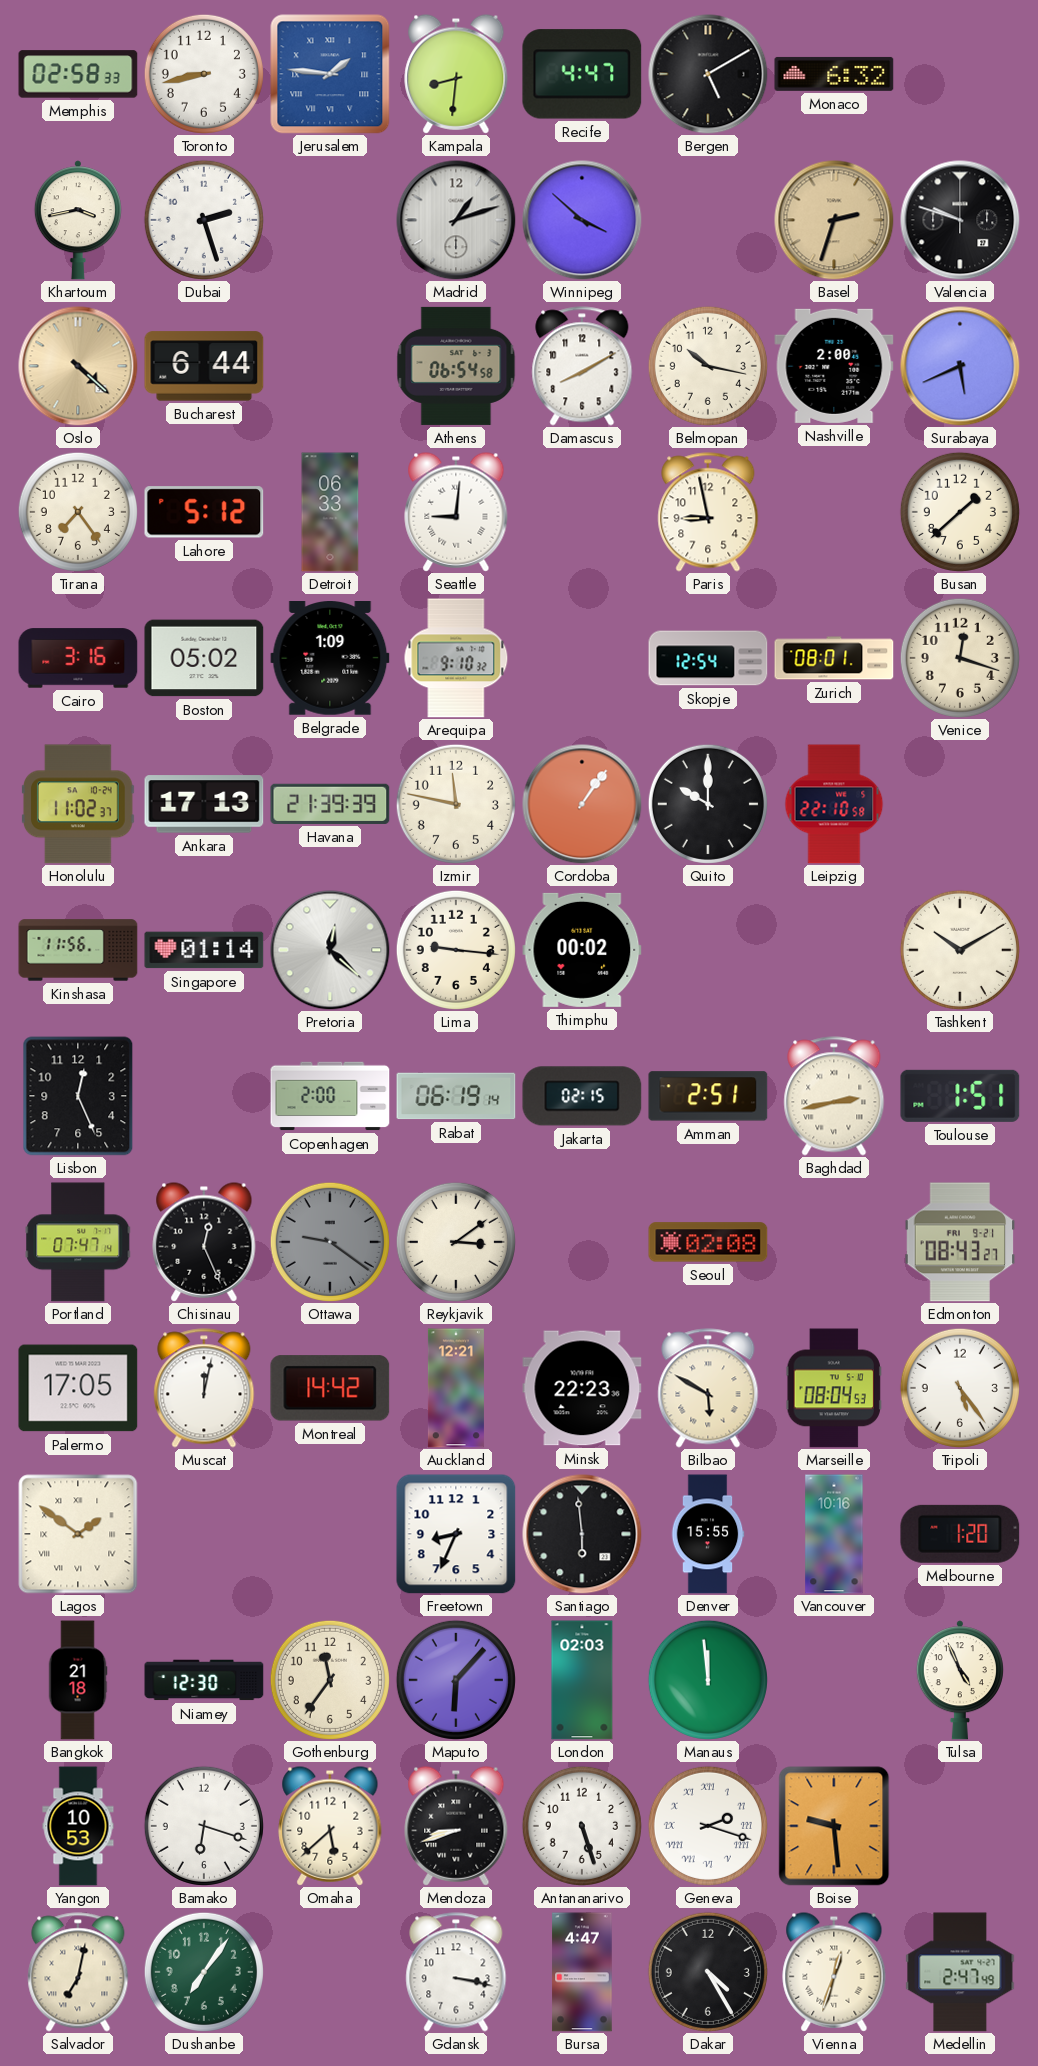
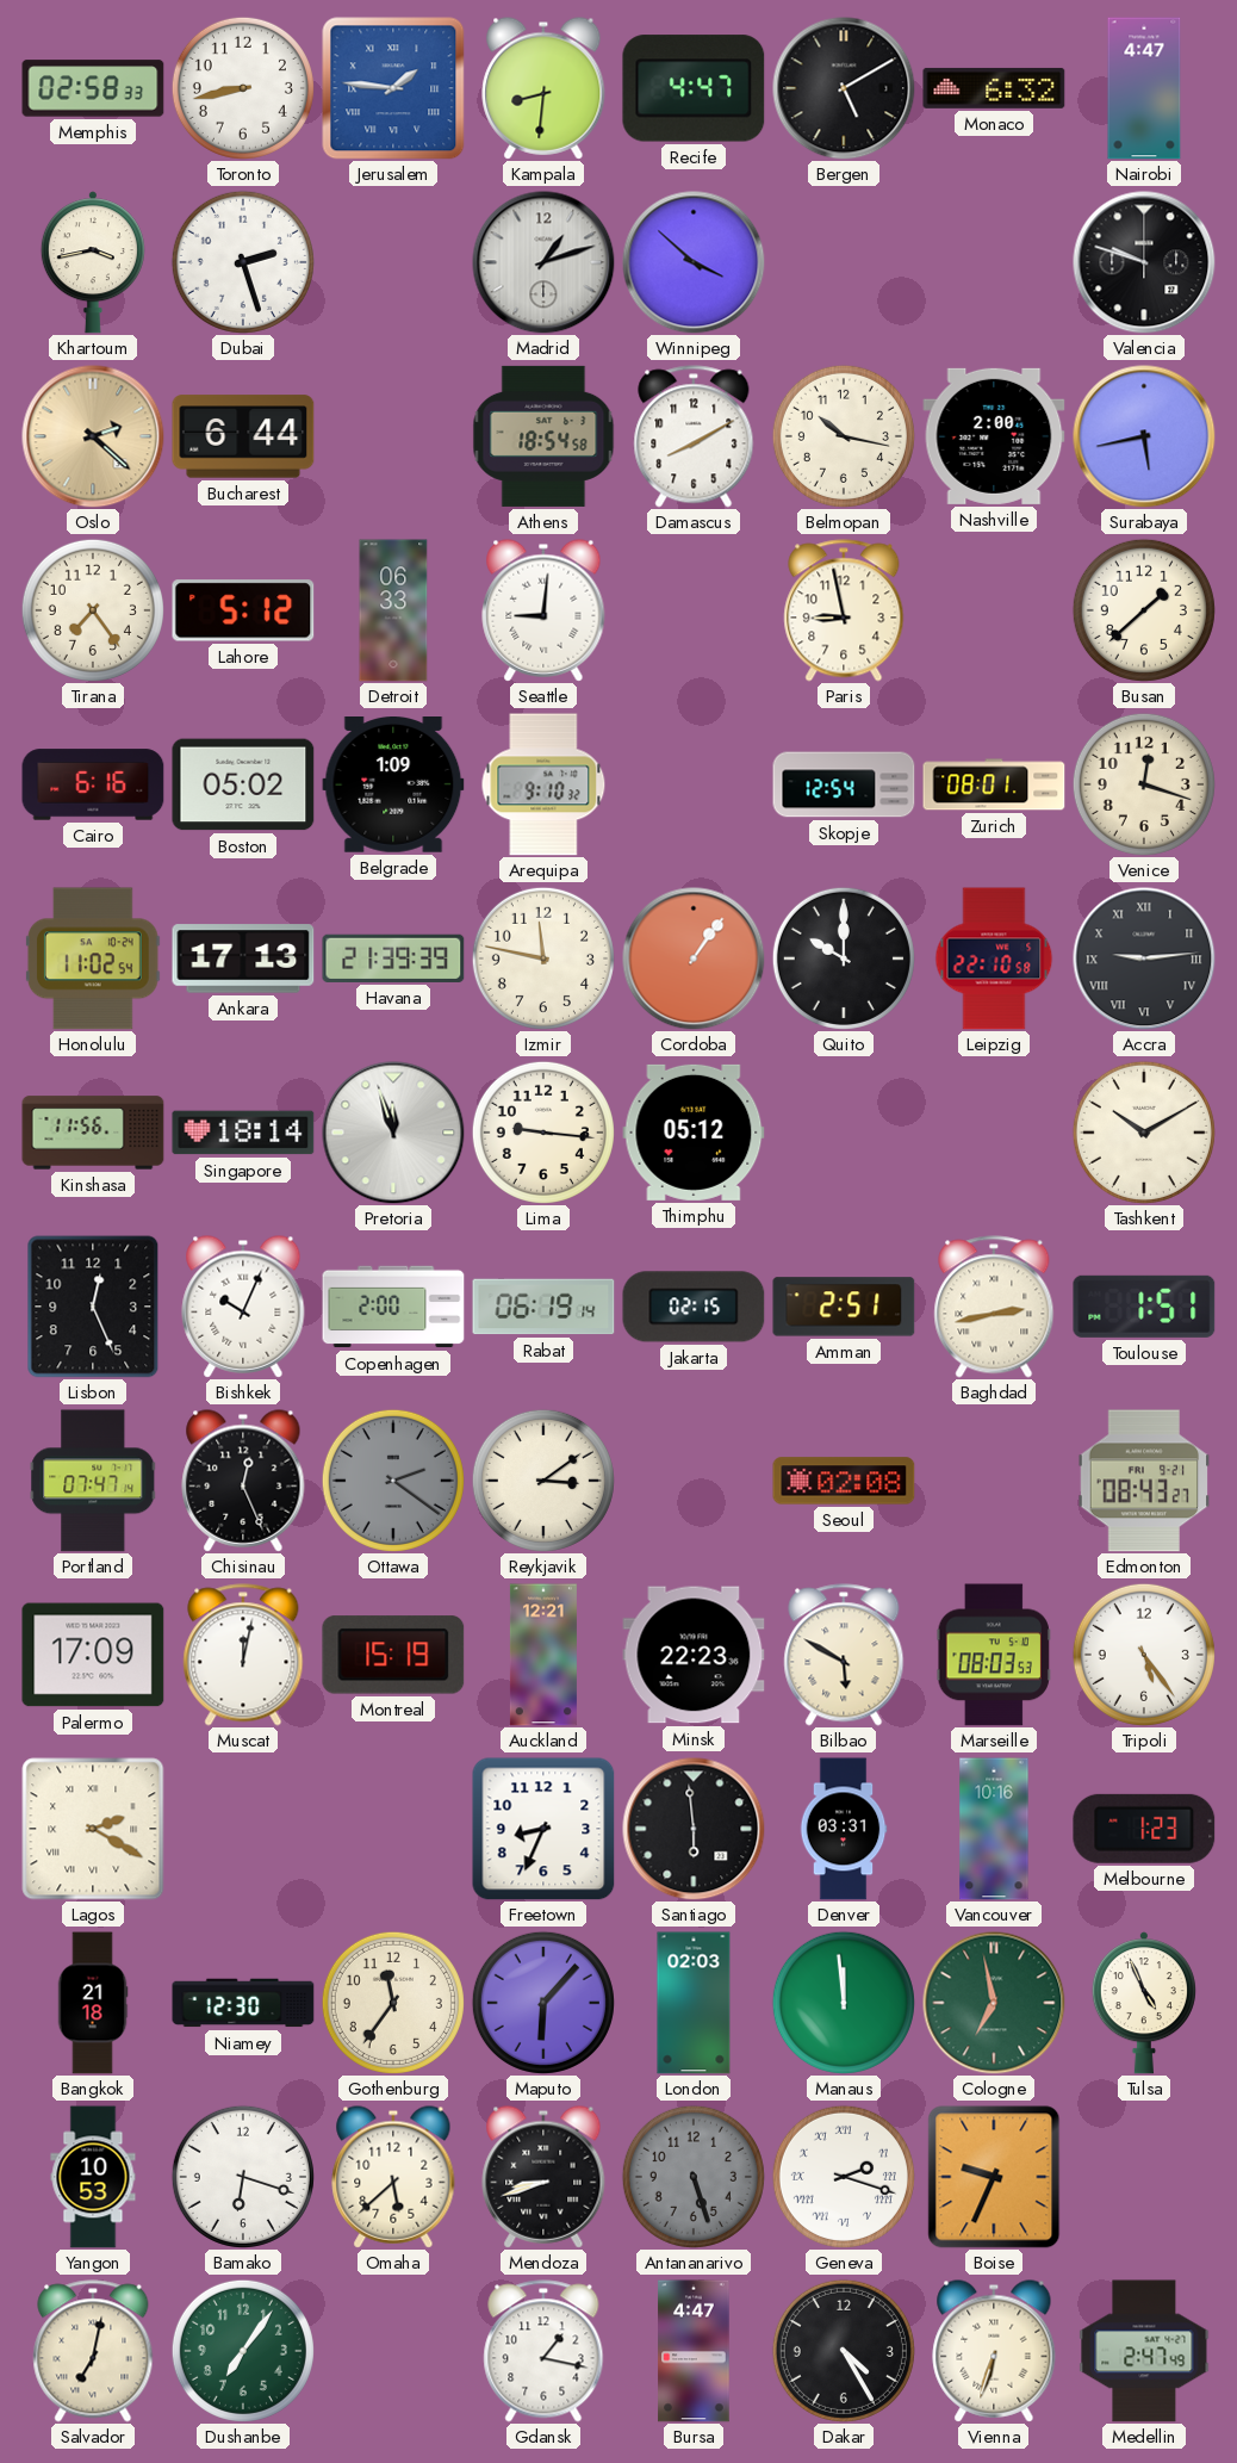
Nairobi: none -> 4:47
Basel: 2:33 -> none
Oslo: 4:22 -> 2:22
Athens: 06:54 -> 18:54
Surabaya: 5:41 -> 5:43
Cairo: 3:16 -> 6:16
Honolulu: 11:02:37 -> 11:02:54
Accra: none -> 9:14
Singapore: 01:14 -> 18:14
Pretoria: 12:22 -> 11:57
Thimphu: 00:02 -> 05:12
Bishkek: none -> 10:04
Ottawa: 9:21 -> 2:21
Palermo: 17:05 -> 17:09
Montreal: 14:42 -> 15:19
Marseille: 08:04 -> 08:03
Lagos: 1:51 -> 2:20
Denver: 15:55 -> 03:31
Melbourne: 1:20 -> 1:23
Cologne: none -> 6:58
Antananarivo dial: white -> grey
Boise: 9:29 -> 9:34
Gdansk: 3:17 -> 1:17
Vienna: 12:33 -> 6:33
